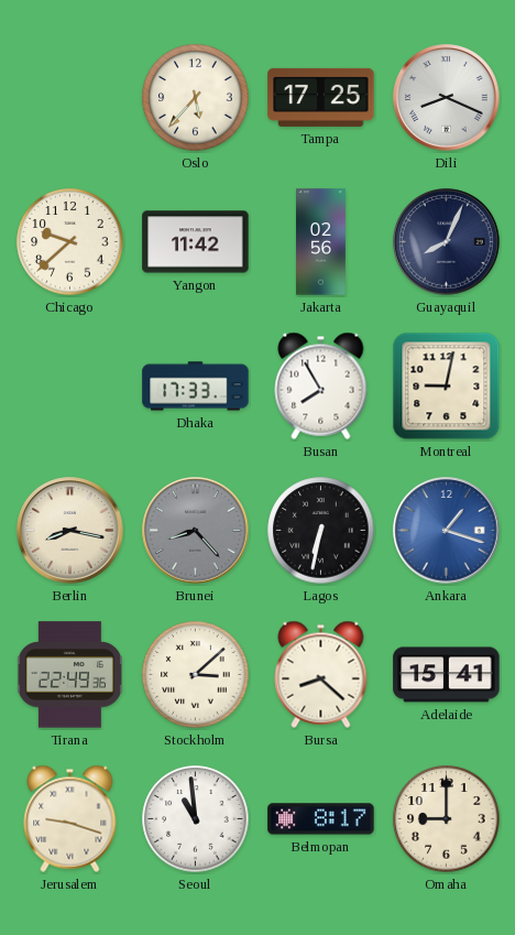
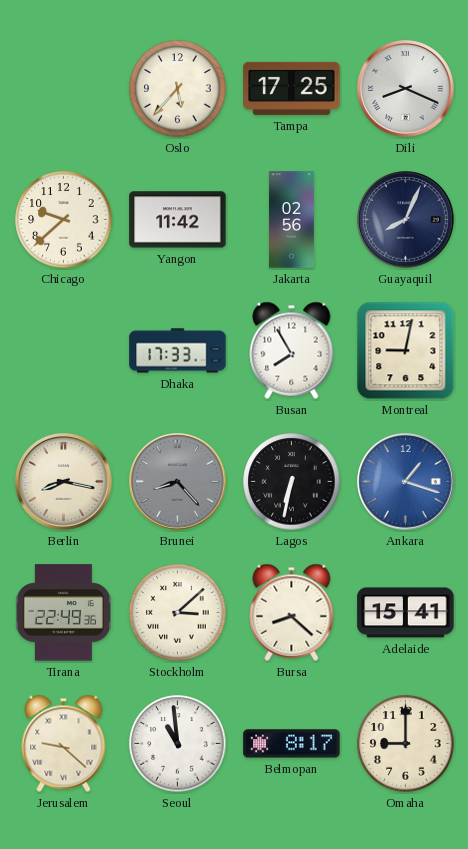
Jerusalem: 9:18 -> 9:22
